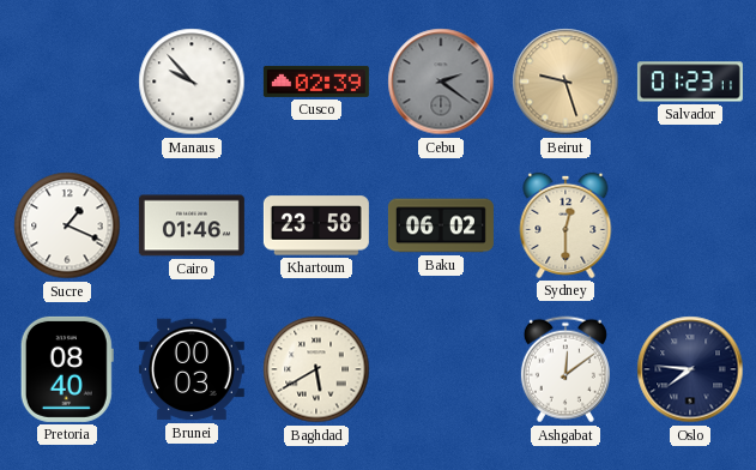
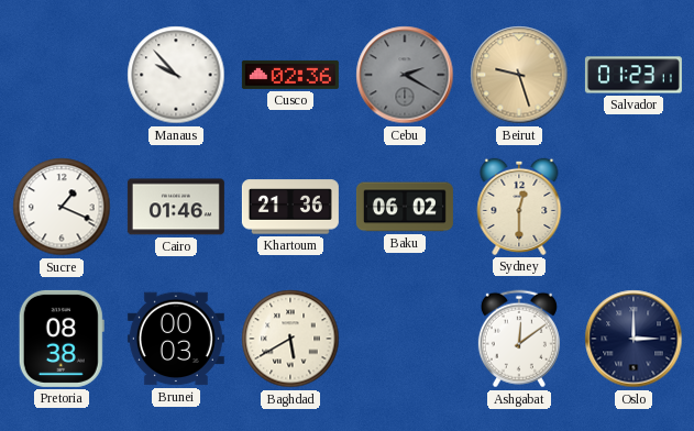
Cusco: 02:39 -> 02:36
Cebu: 2:21 -> 2:20
Khartoum: 23:58 -> 21:36
Pretoria: 08:40 -> 08:38
Oslo: 7:46 -> 3:00
